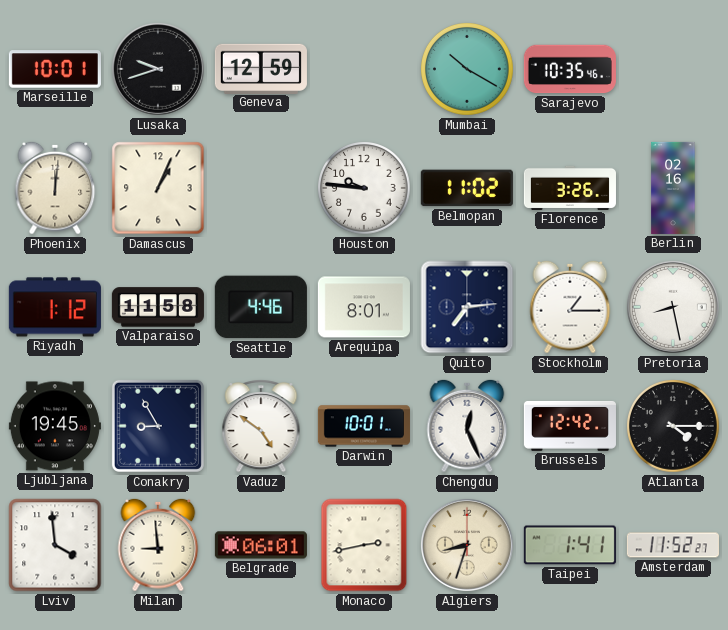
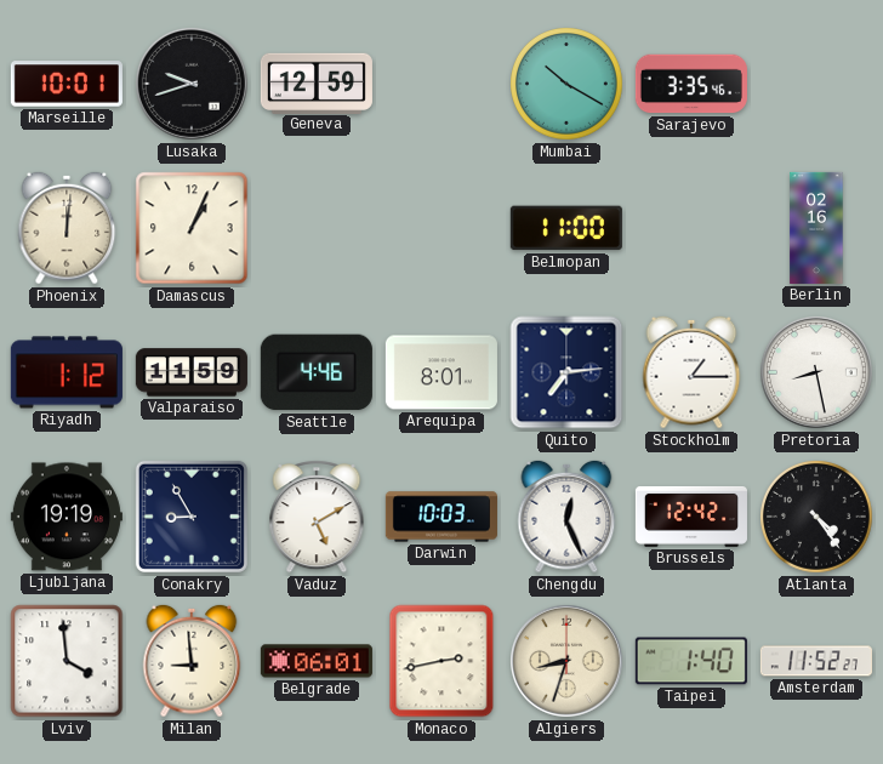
Sarajevo: 10:35 -> 3:35
Houston: 9:46 -> none
Belmopan: 11:02 -> 11:00
Florence: 3:26 -> none
Valparaiso: 11:58 -> 11:59
Ljubljana: 19:45 -> 19:19
Vaduz: 4:51 -> 5:10
Darwin: 10:01 -> 10:03
Atlanta: 4:15 -> 4:24
Taipei: 1:41 -> 1:40
